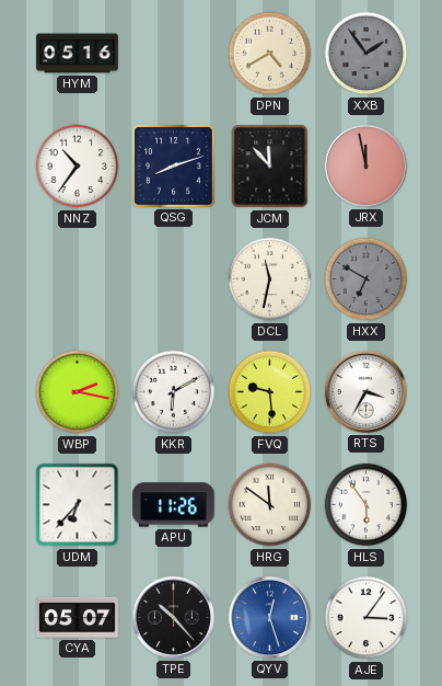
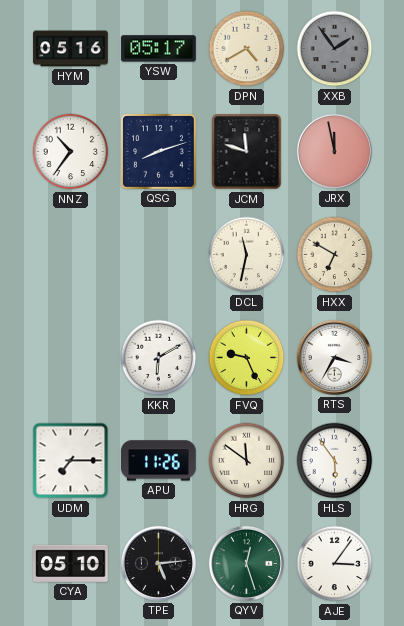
YSW: none -> 05:17
JCM: 11:53 -> 11:48
HXX dial: grey -> cream
WBP: 2:17 -> none
FVQ: 9:29 -> 9:26
UDM: 6:37 -> 7:15
CYA: 05:07 -> 05:10
TPE: 10:23 -> 5:14
QYV dial: blue -> green
